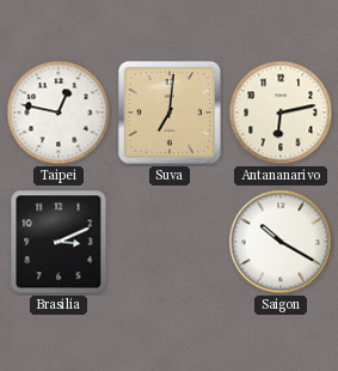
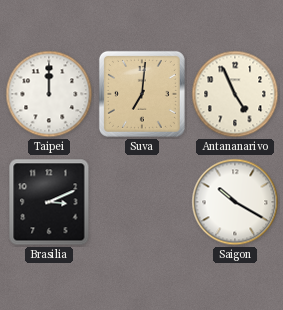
Taipei: 12:47 -> 12:00
Antananarivo: 6:13 -> 4:56
